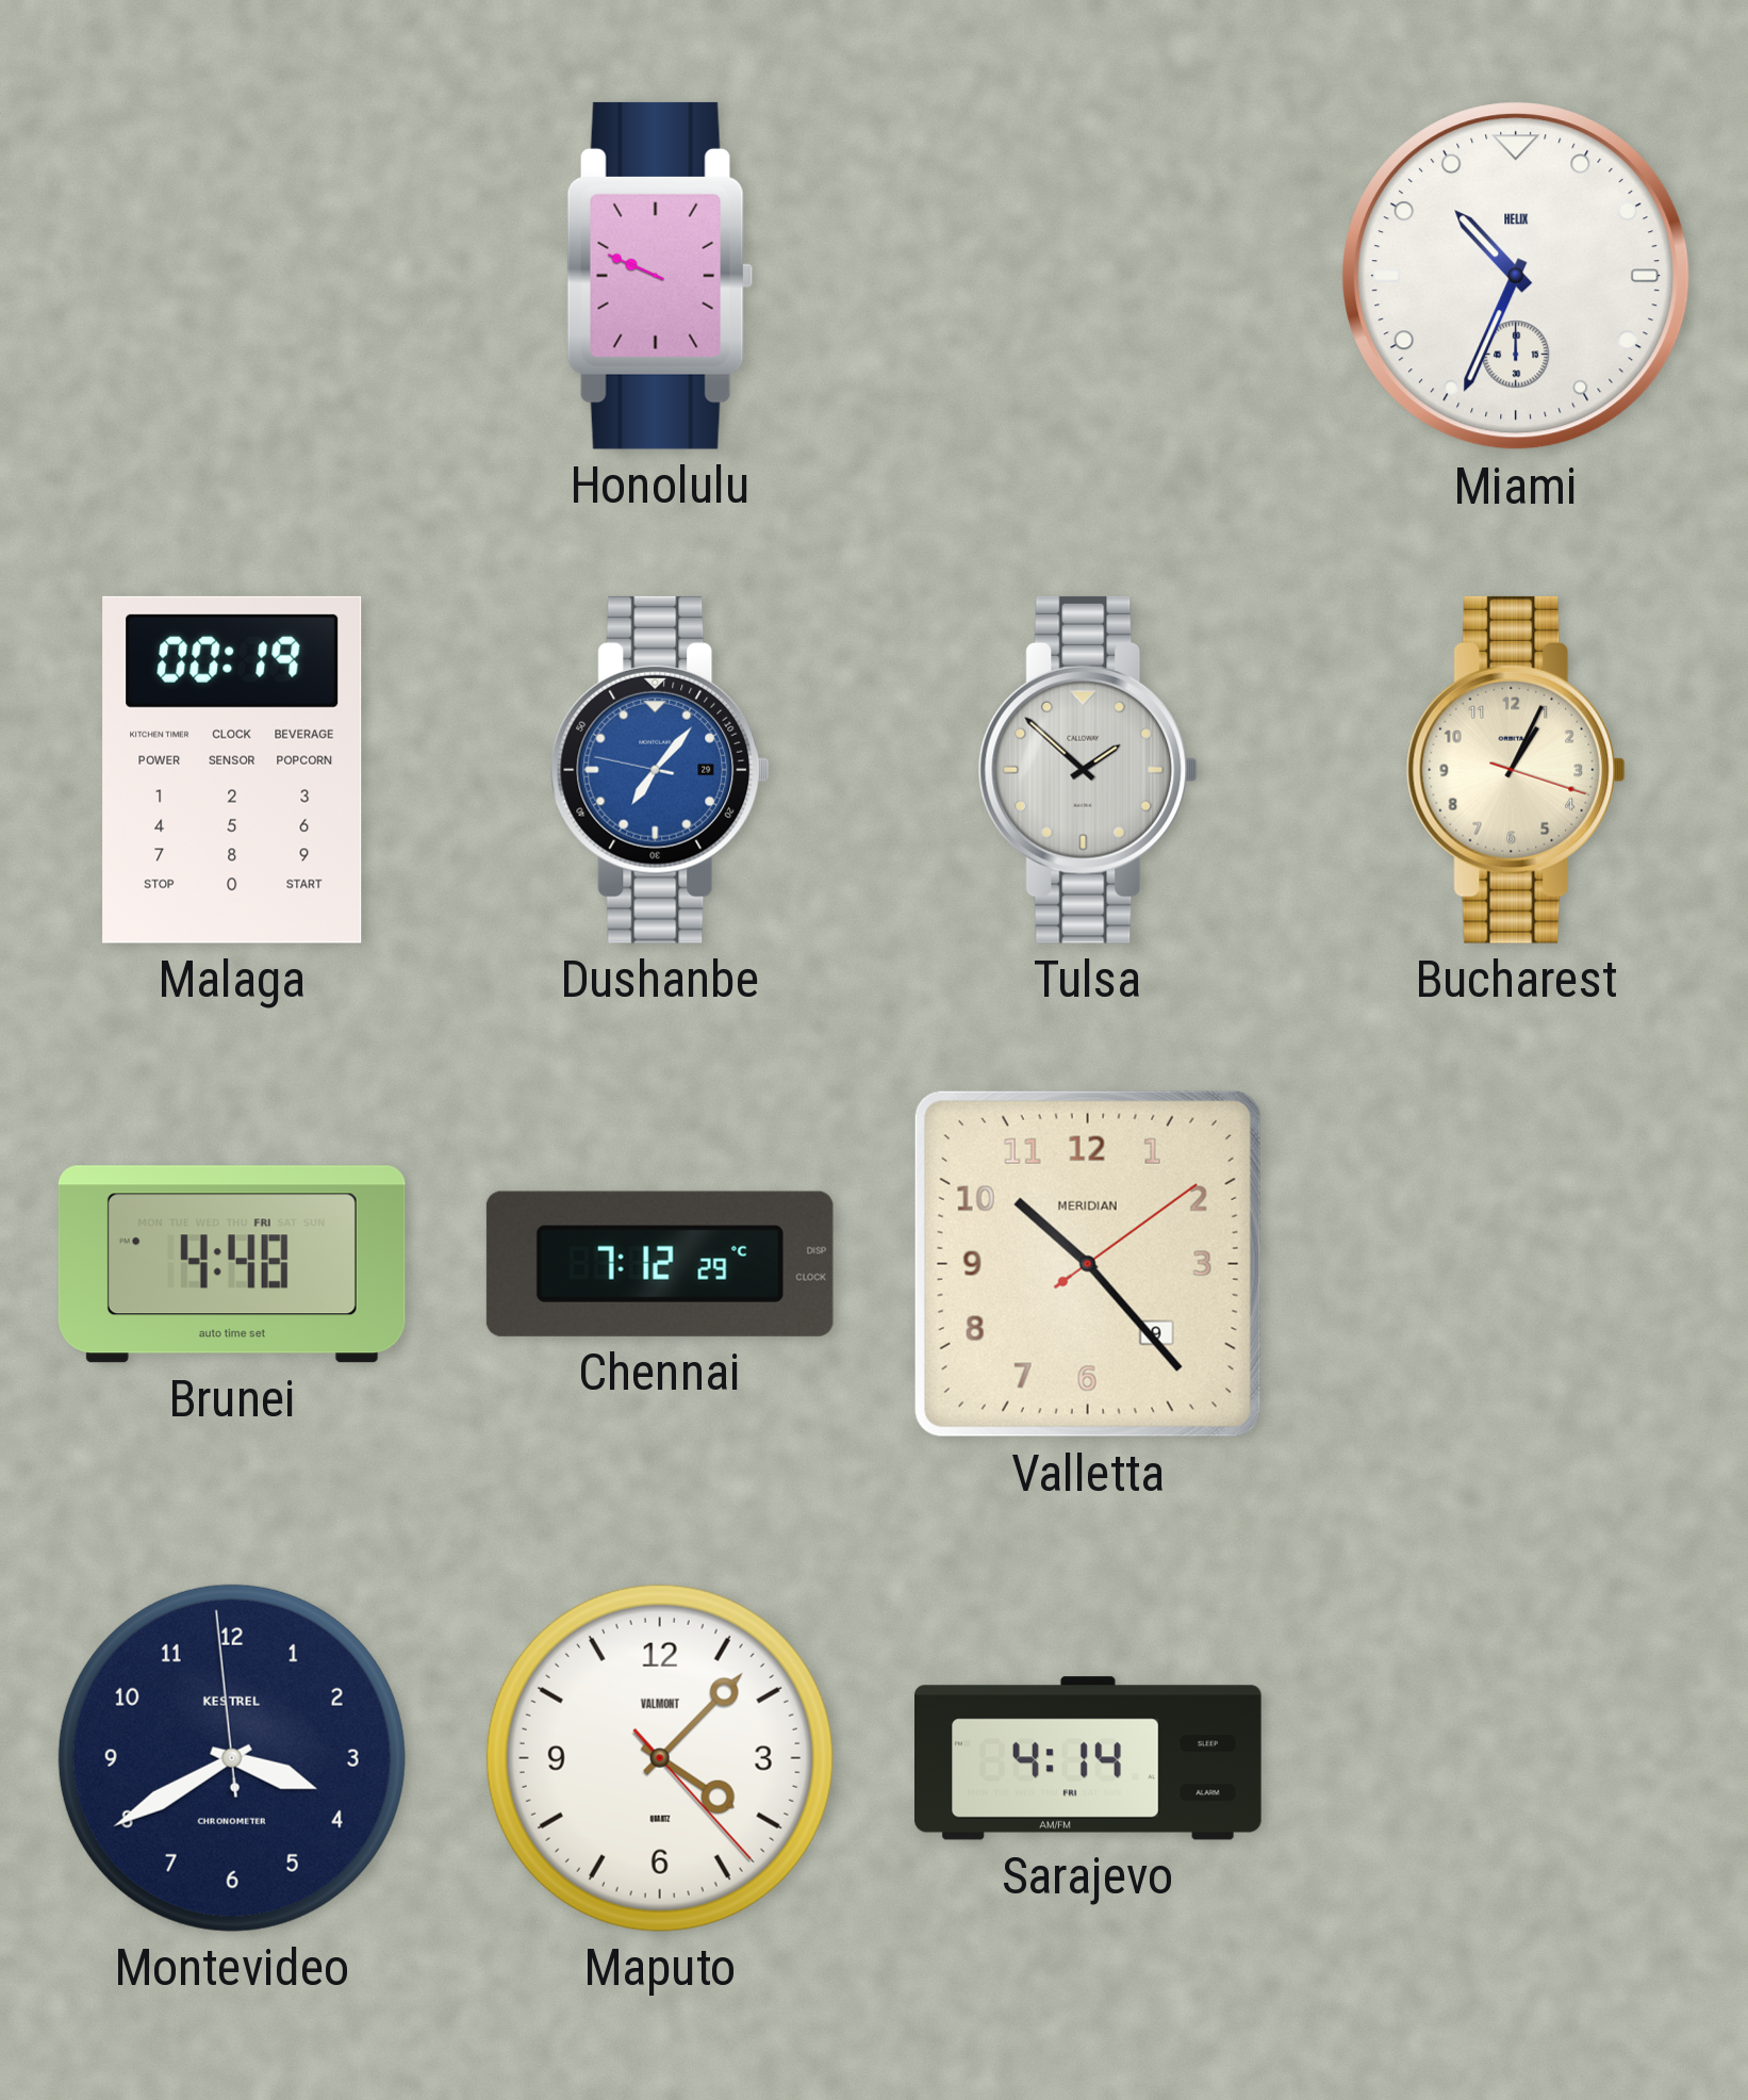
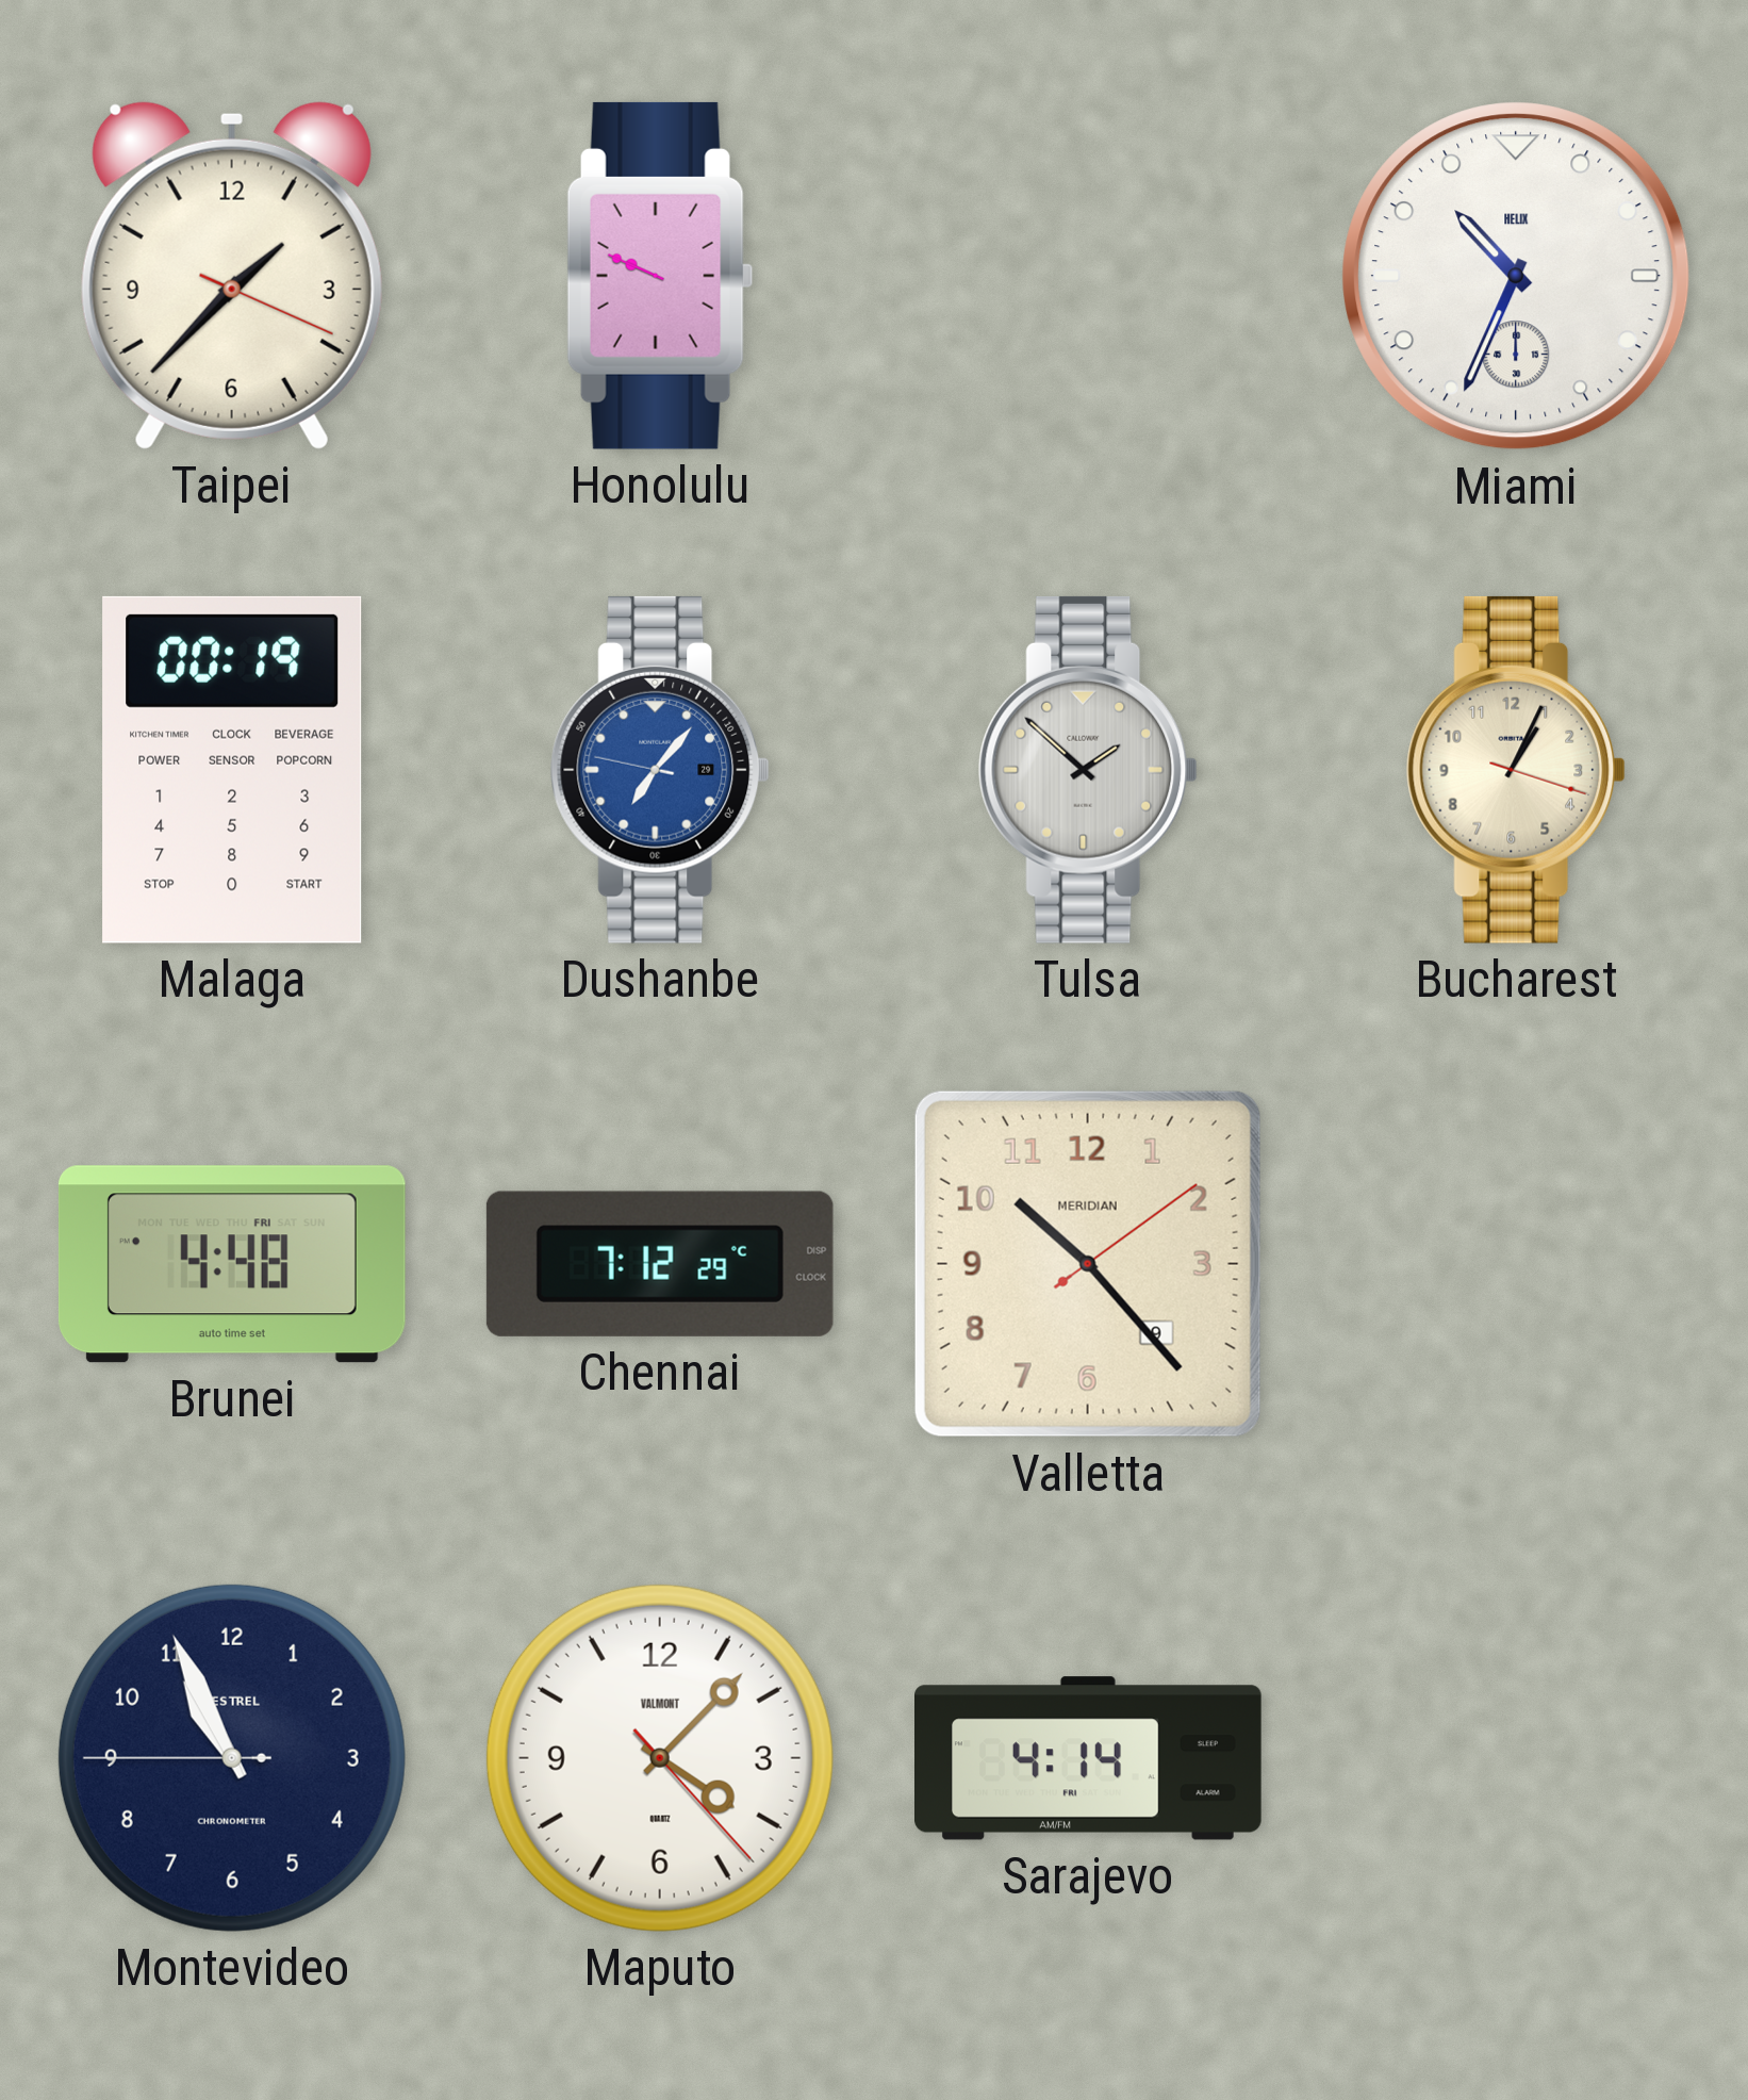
Taipei: none -> 1:37
Montevideo: 3:39 -> 10:55
